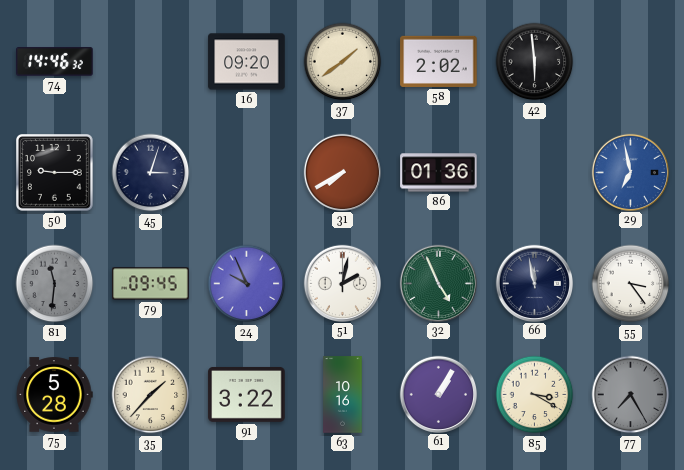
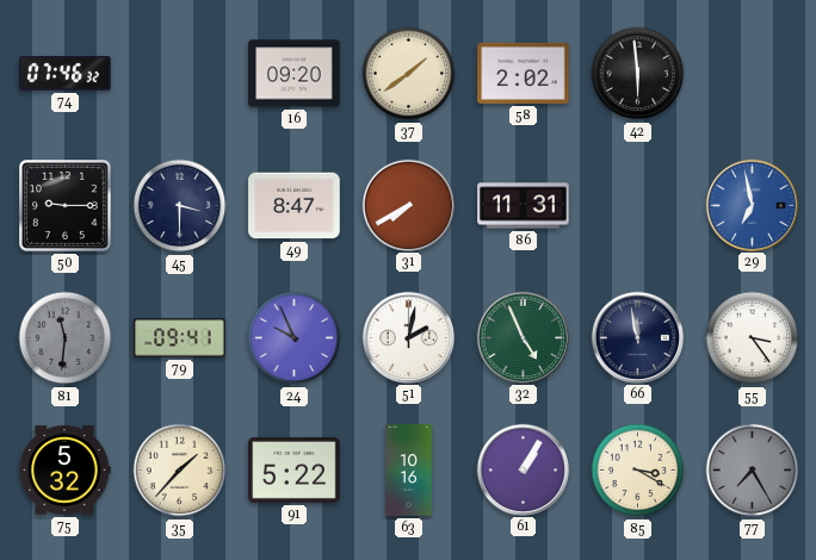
74: 14:46 -> 07:46
45: 3:03 -> 3:30
49: none -> 8:47
86: 01:36 -> 11:31
79: 09:45 -> 09:41
75: 5:28 -> 5:32
91: 3:22 -> 5:22
